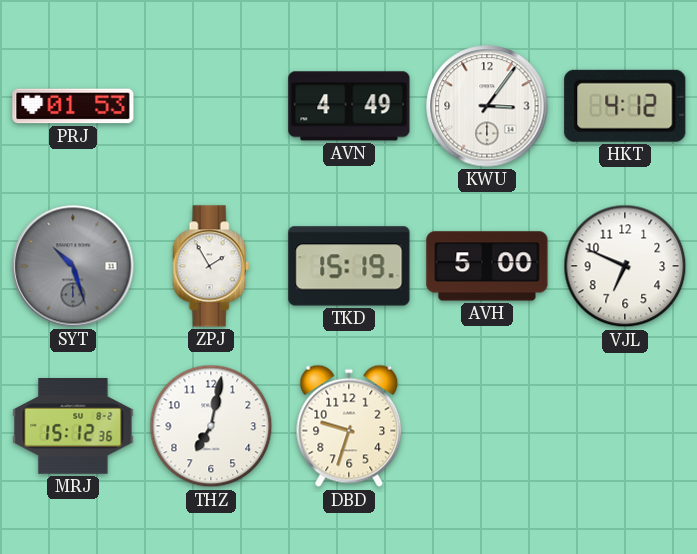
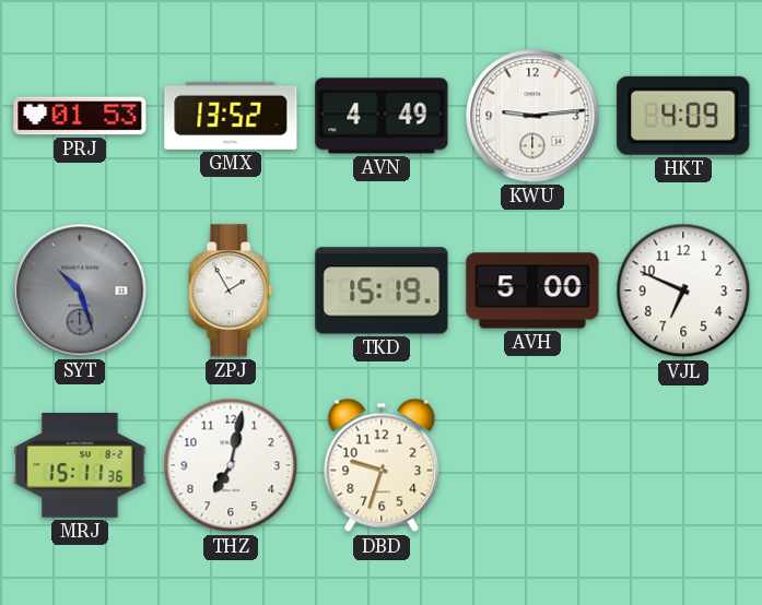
GMX: none -> 13:52
KWU: 3:06 -> 9:14
HKT: 4:12 -> 4:09
MRJ: 15:12 -> 15:11
